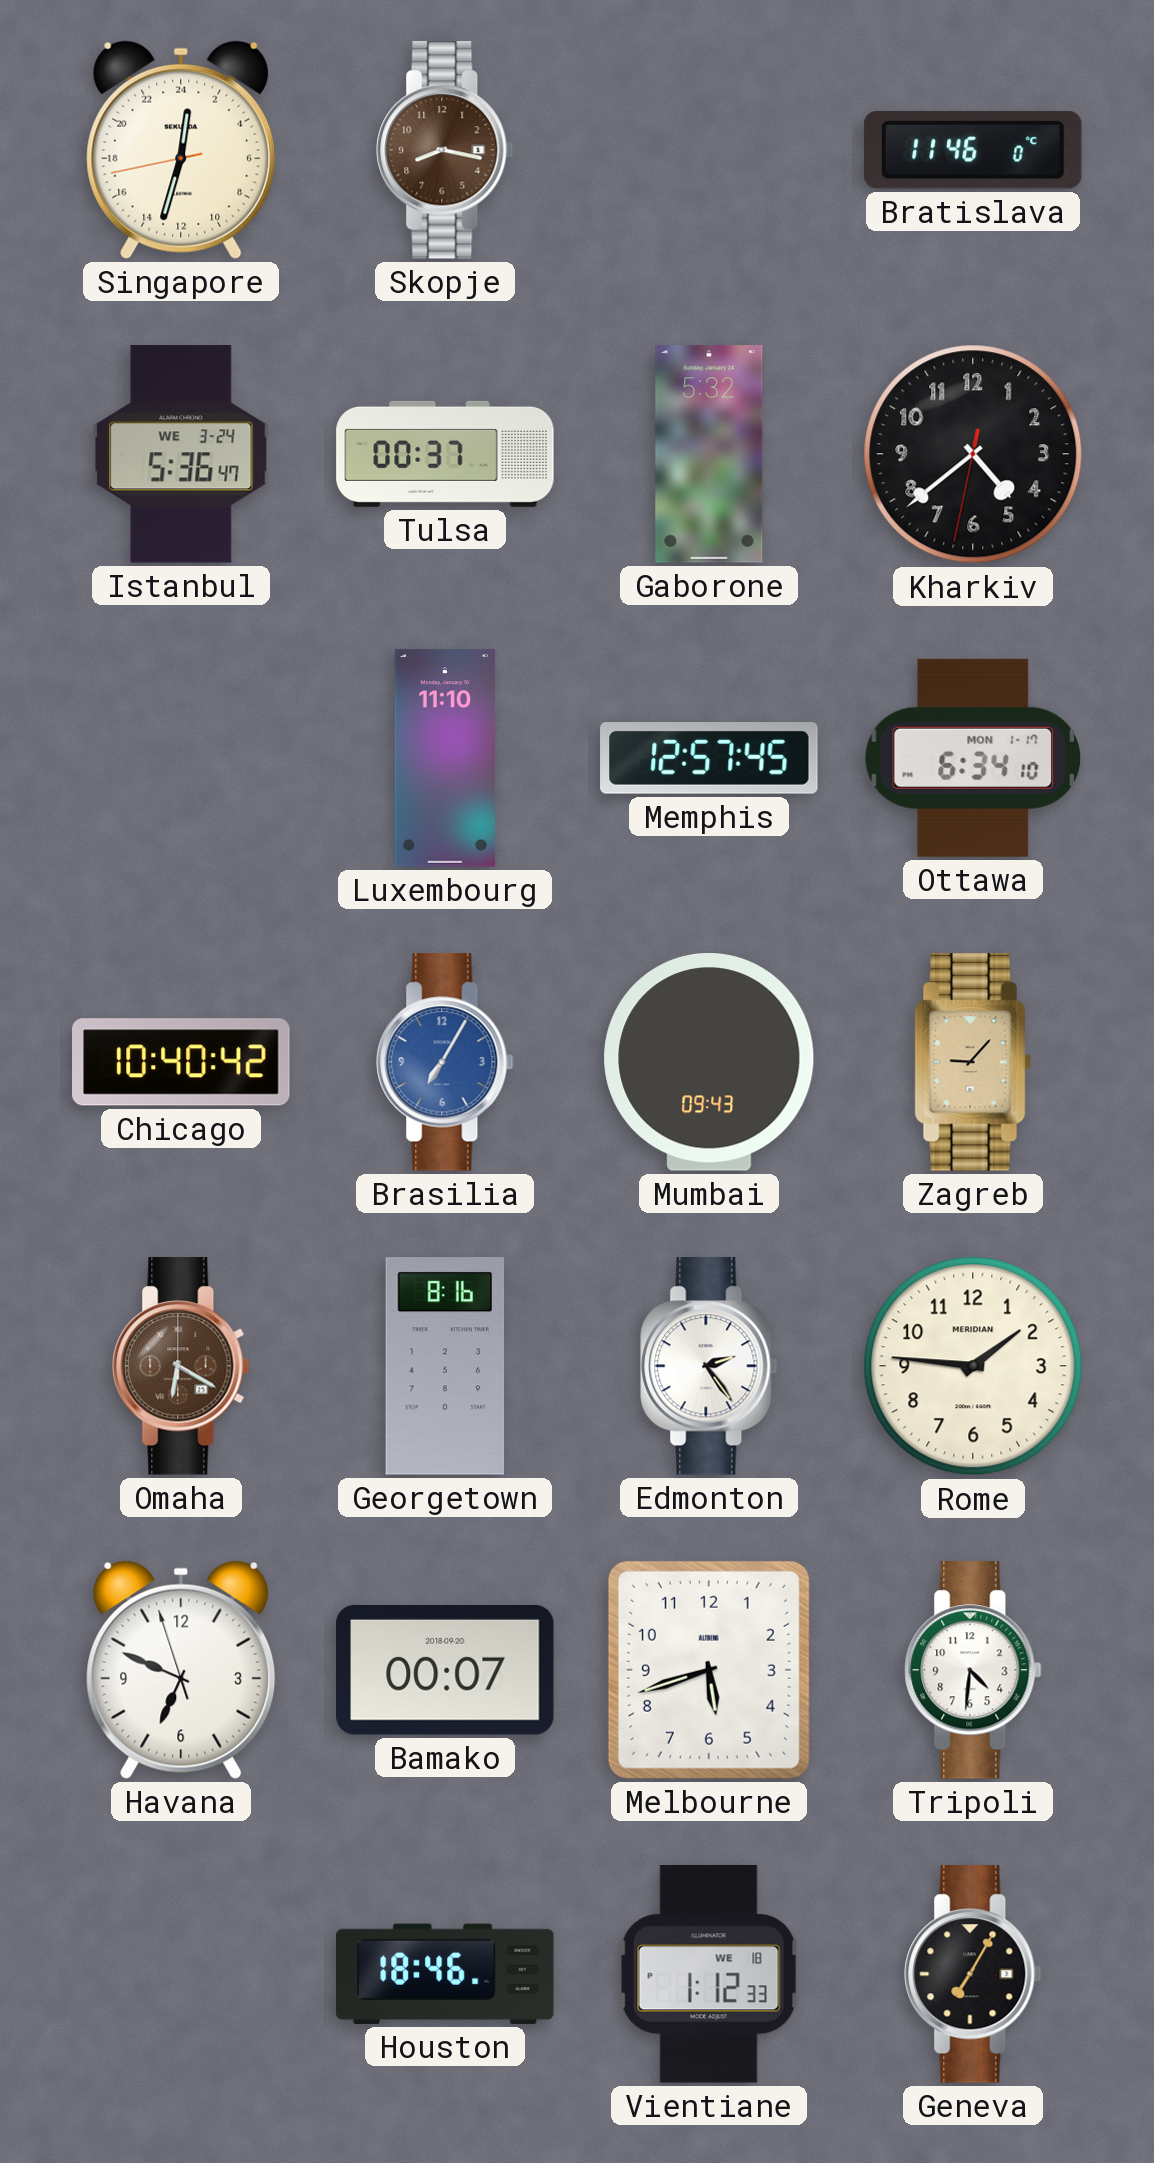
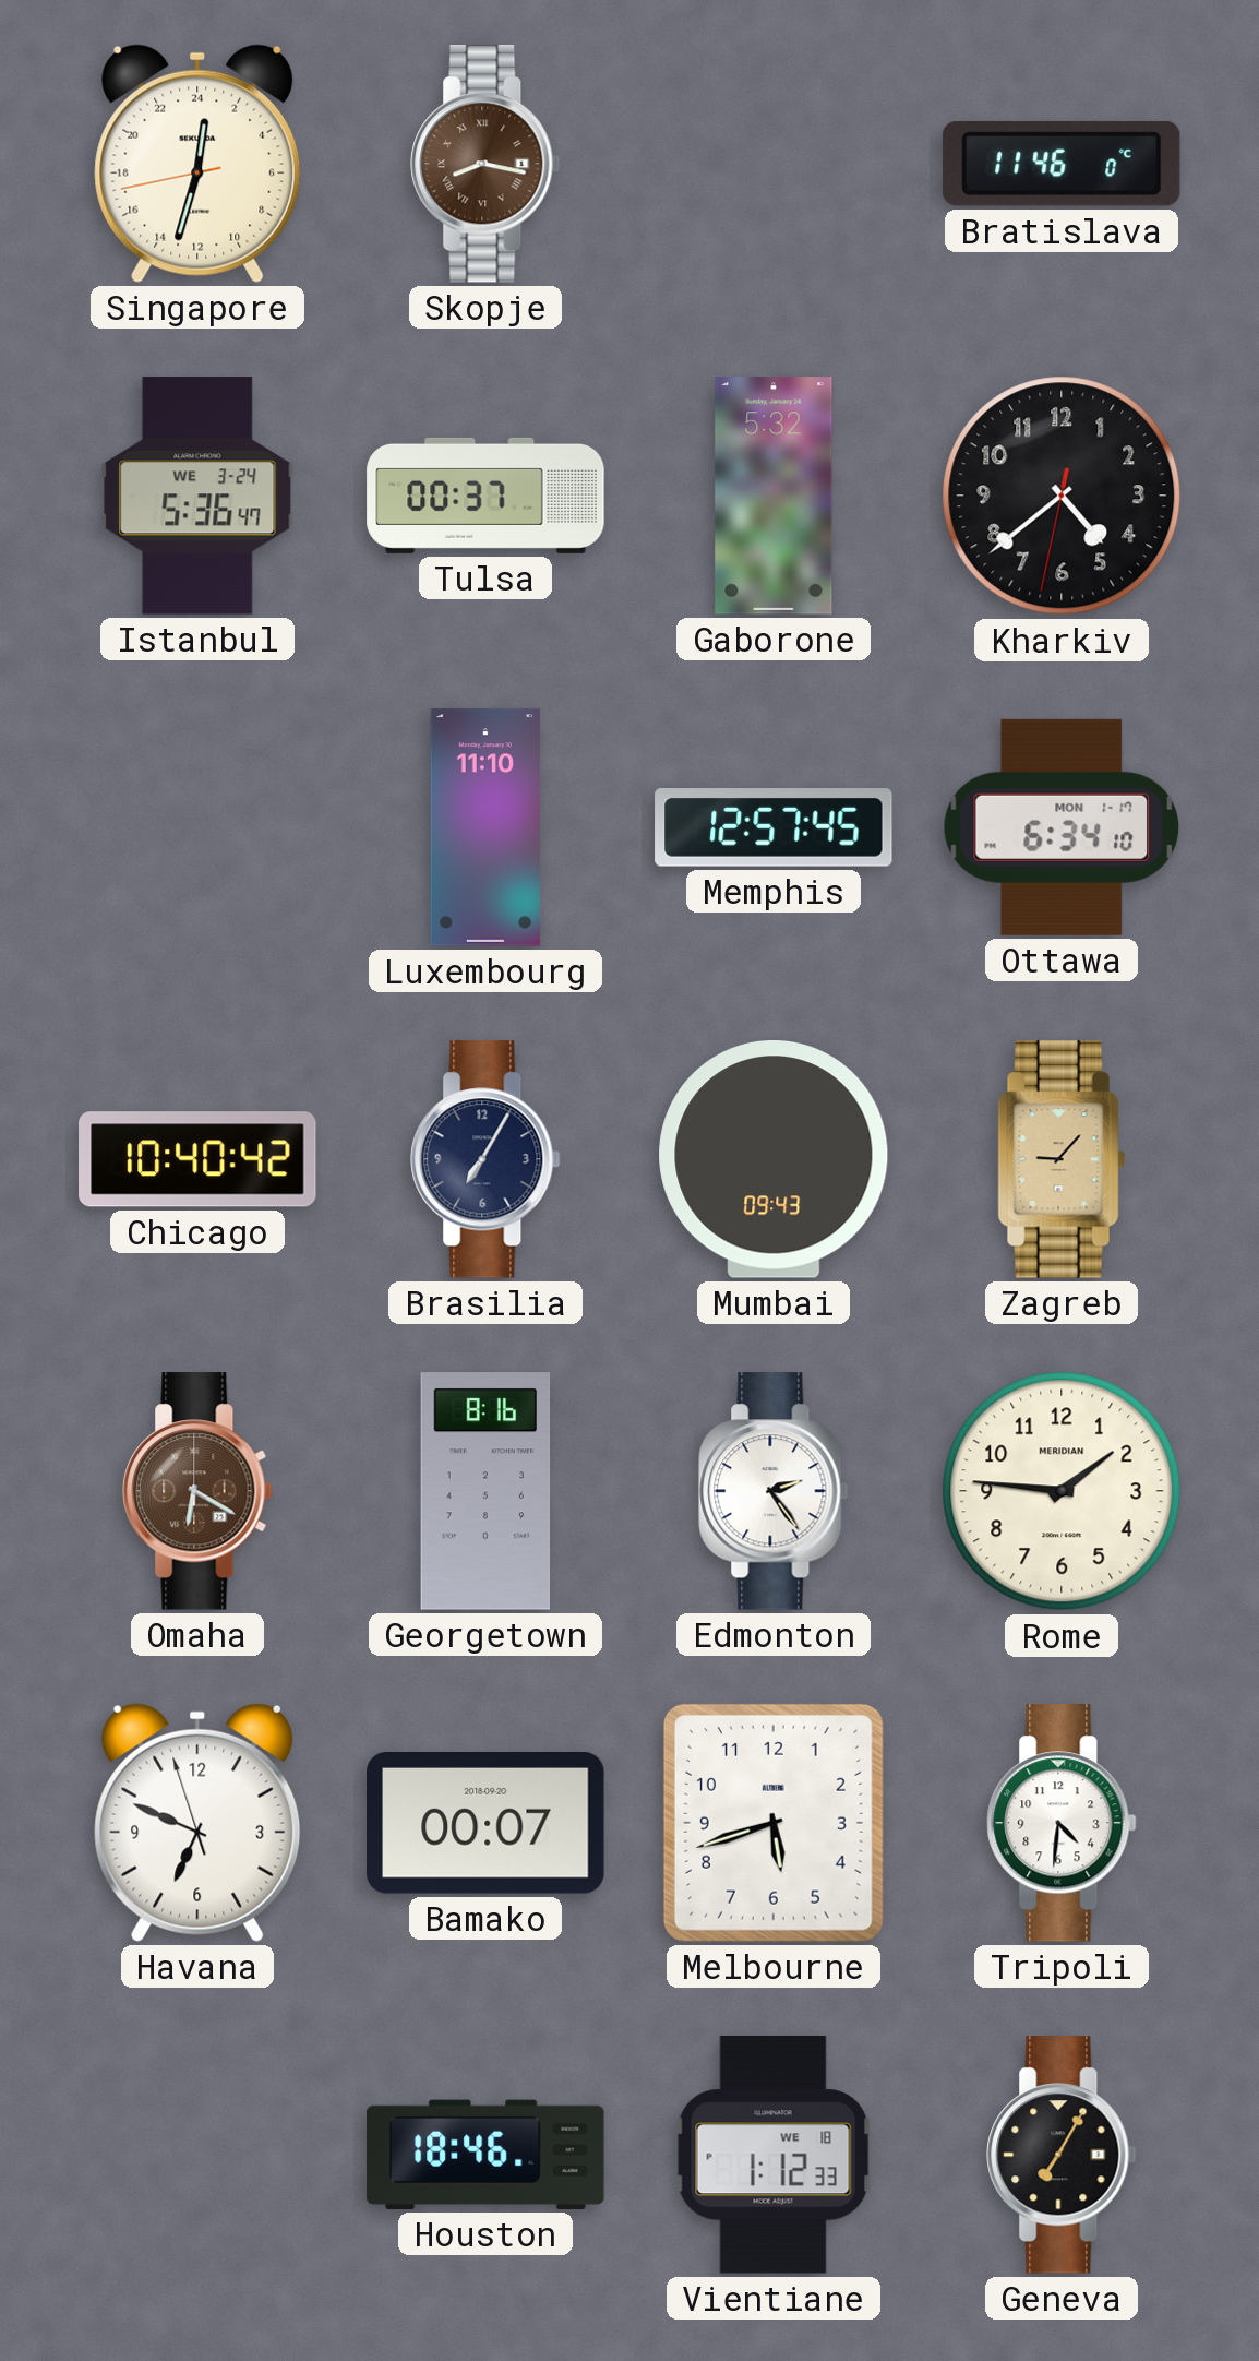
Skopje numerals: Arabic -> Roman
Brasilia dial: blue -> navy
